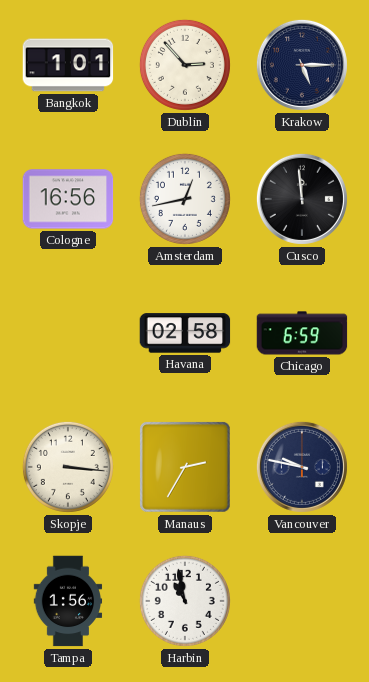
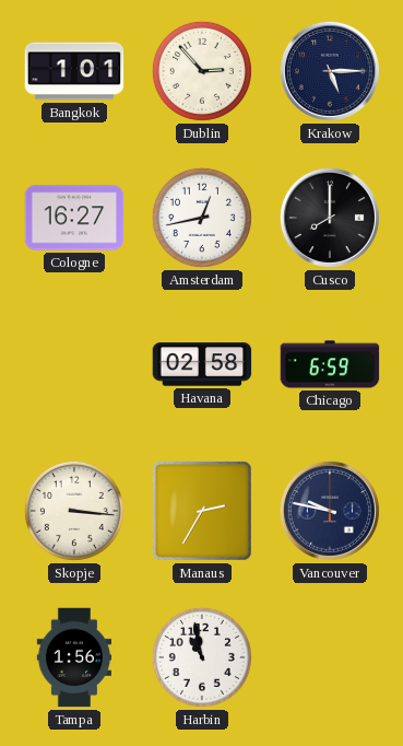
Cologne: 16:56 -> 16:27
Cusco: 11:59 -> 8:00
